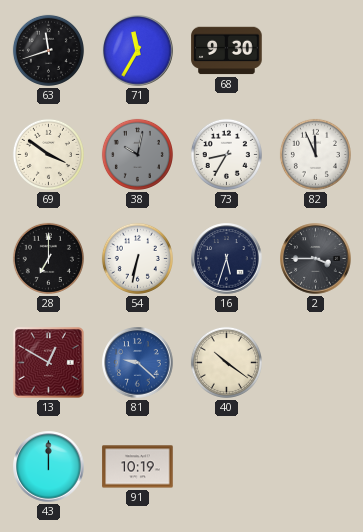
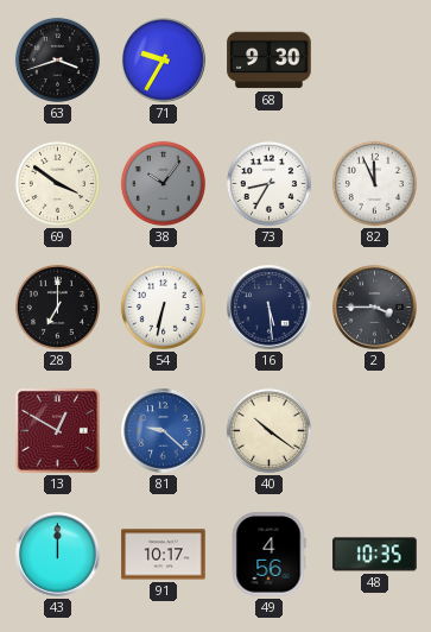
63: 11:42 -> 3:42
71: 11:35 -> 9:35
38: 10:02 -> 10:06
16: 5:33 -> 5:29
91: 10:19 -> 10:17
49: none -> 4:56
48: none -> 10:35
